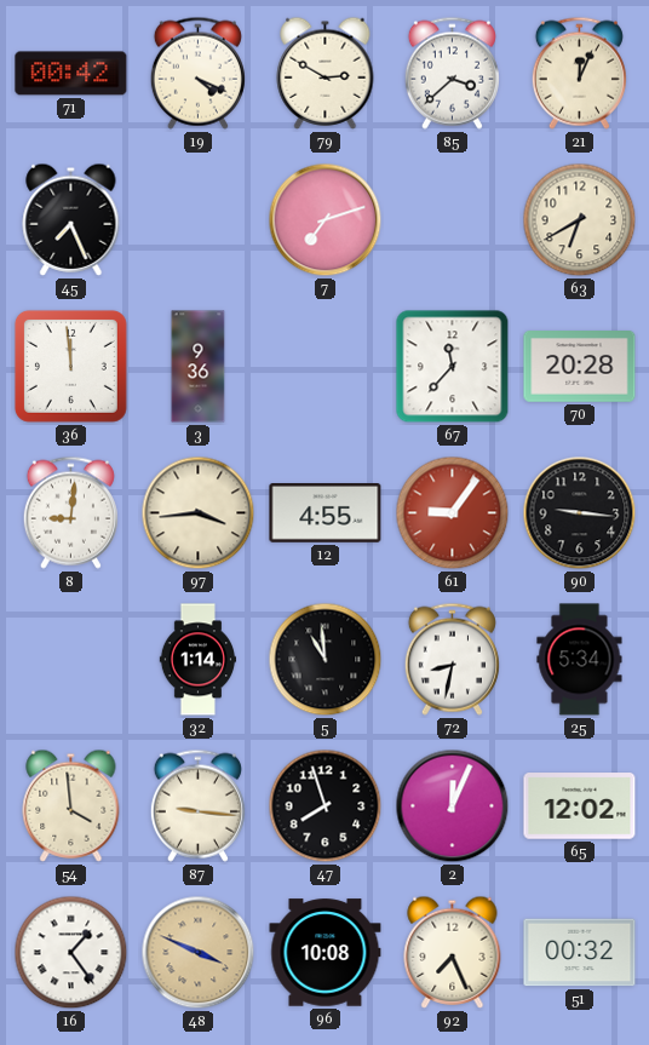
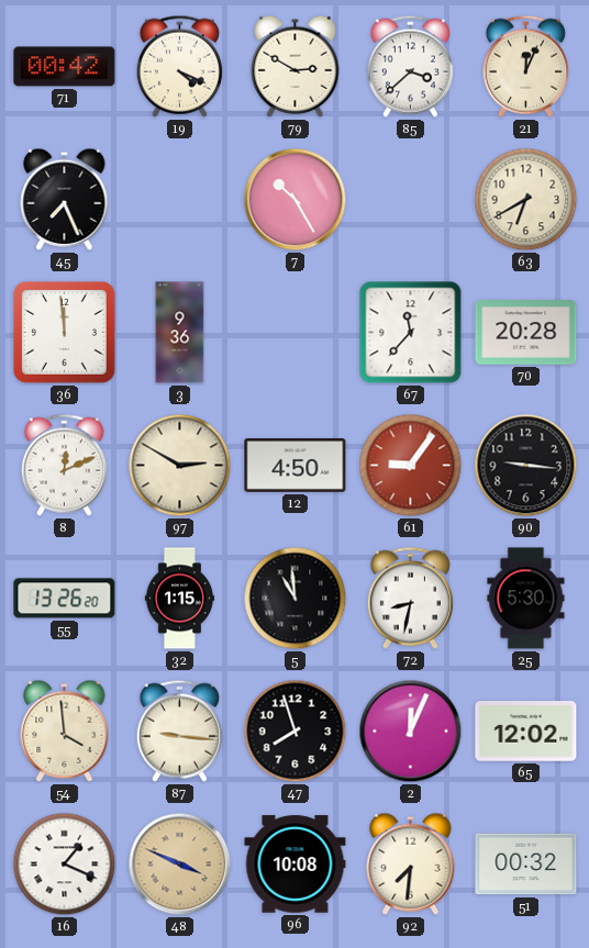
7: 7:12 -> 10:25
8: 9:01 -> 12:11
97: 3:44 -> 2:50
12: 4:55 -> 4:50
55: none -> 13:26
32: 1:14 -> 1:15
25: 5:34 -> 5:30
16: 1:24 -> 1:19
92: 7:26 -> 7:31
